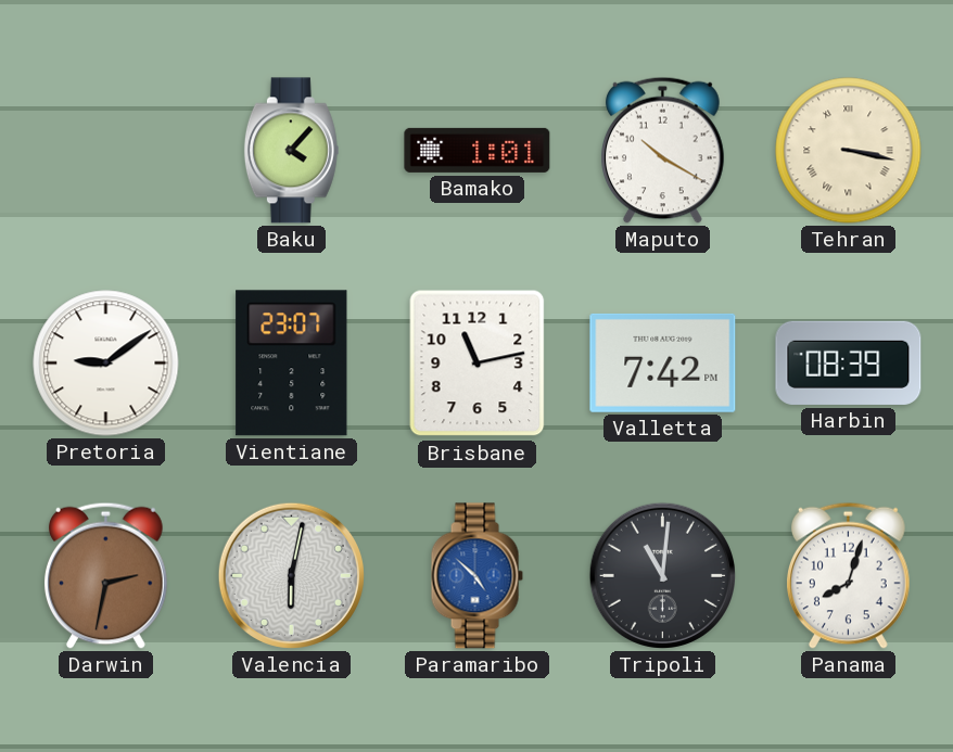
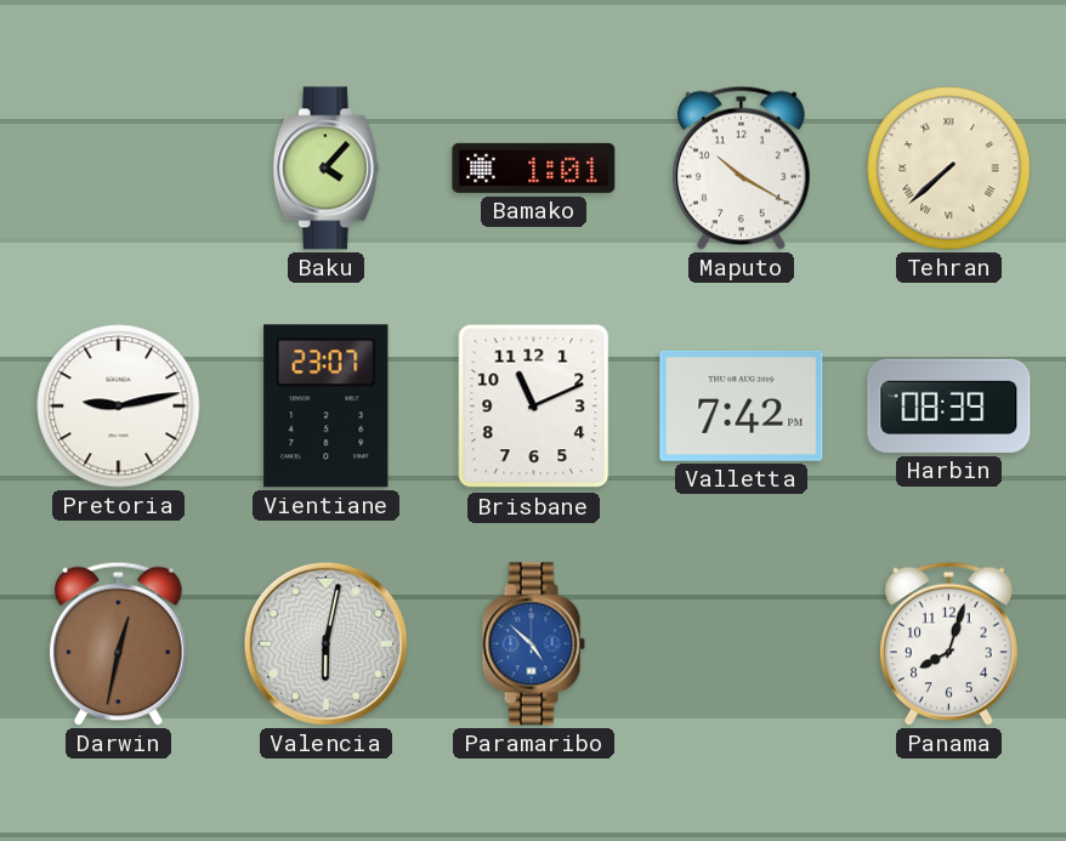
Tehran: 3:17 -> 7:38
Pretoria: 9:09 -> 9:13
Brisbane: 11:13 -> 11:11
Darwin: 2:32 -> 12:32
Tripoli: 11:01 -> none
